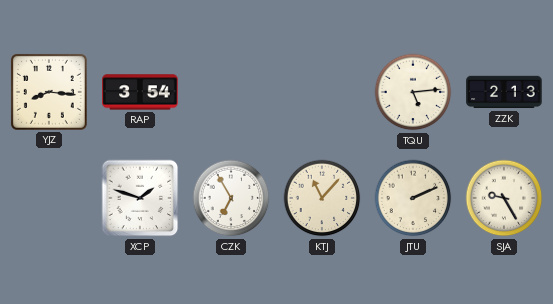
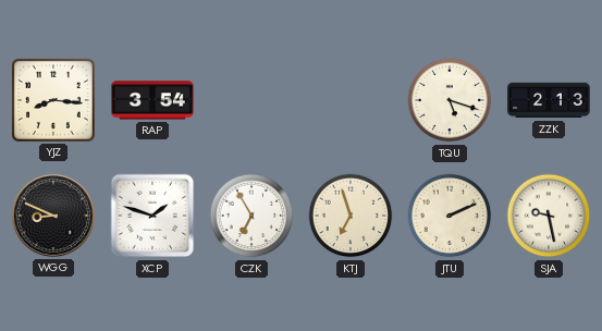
TQU: 5:14 -> 5:18
WGG: none -> 8:49
KTJ: 11:07 -> 6:57
SJA: 9:25 -> 9:28
